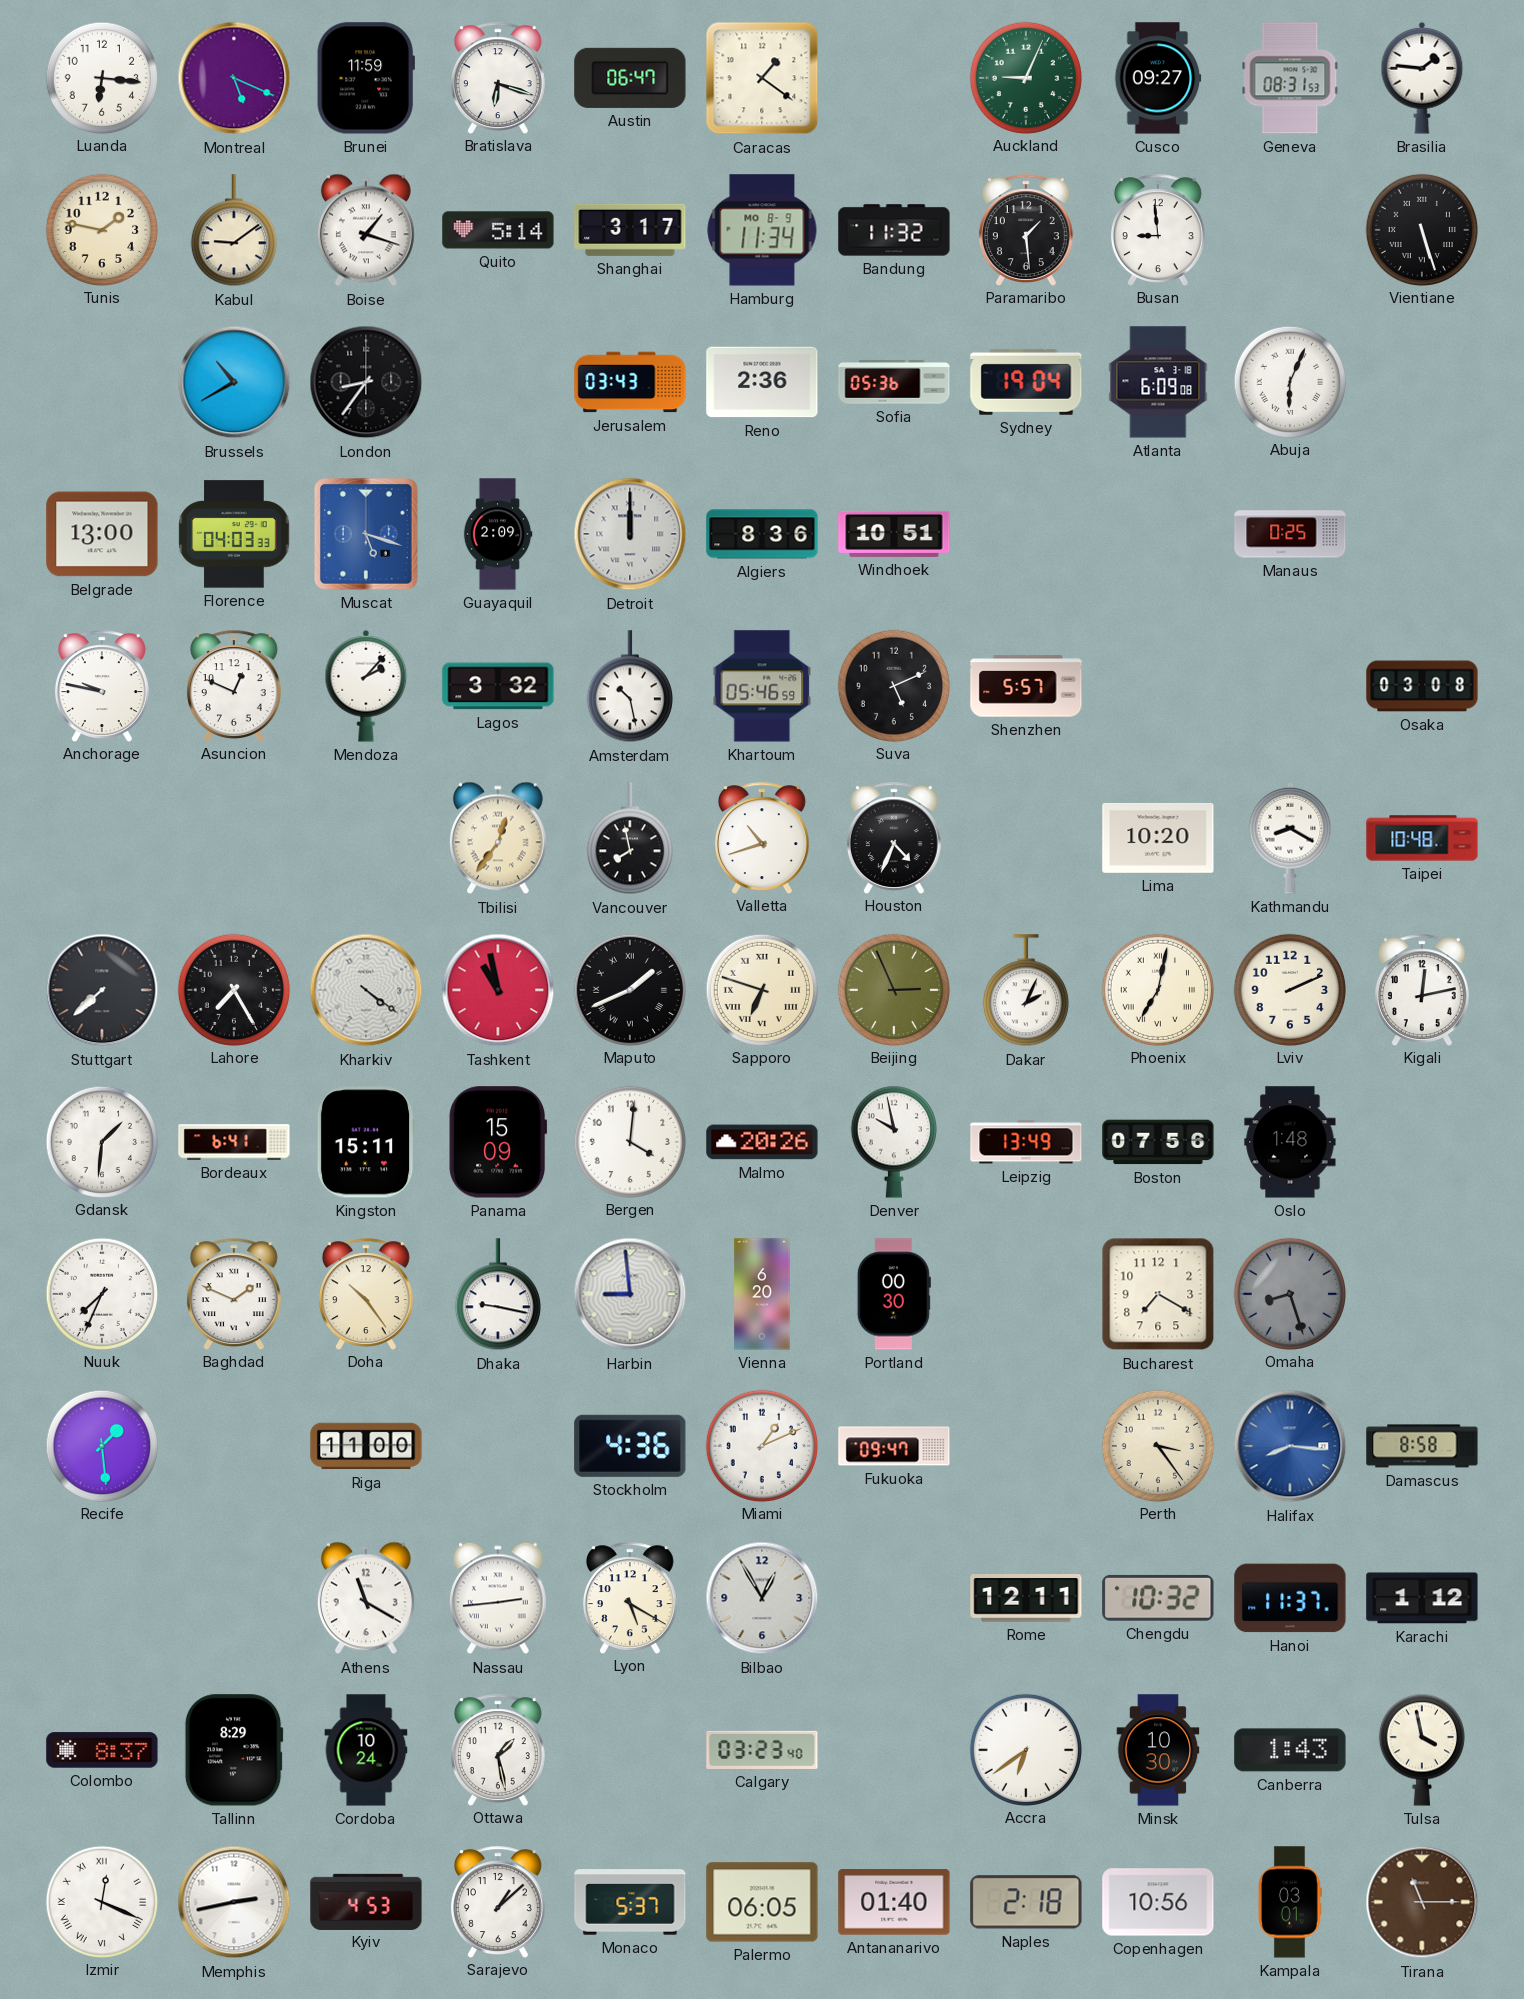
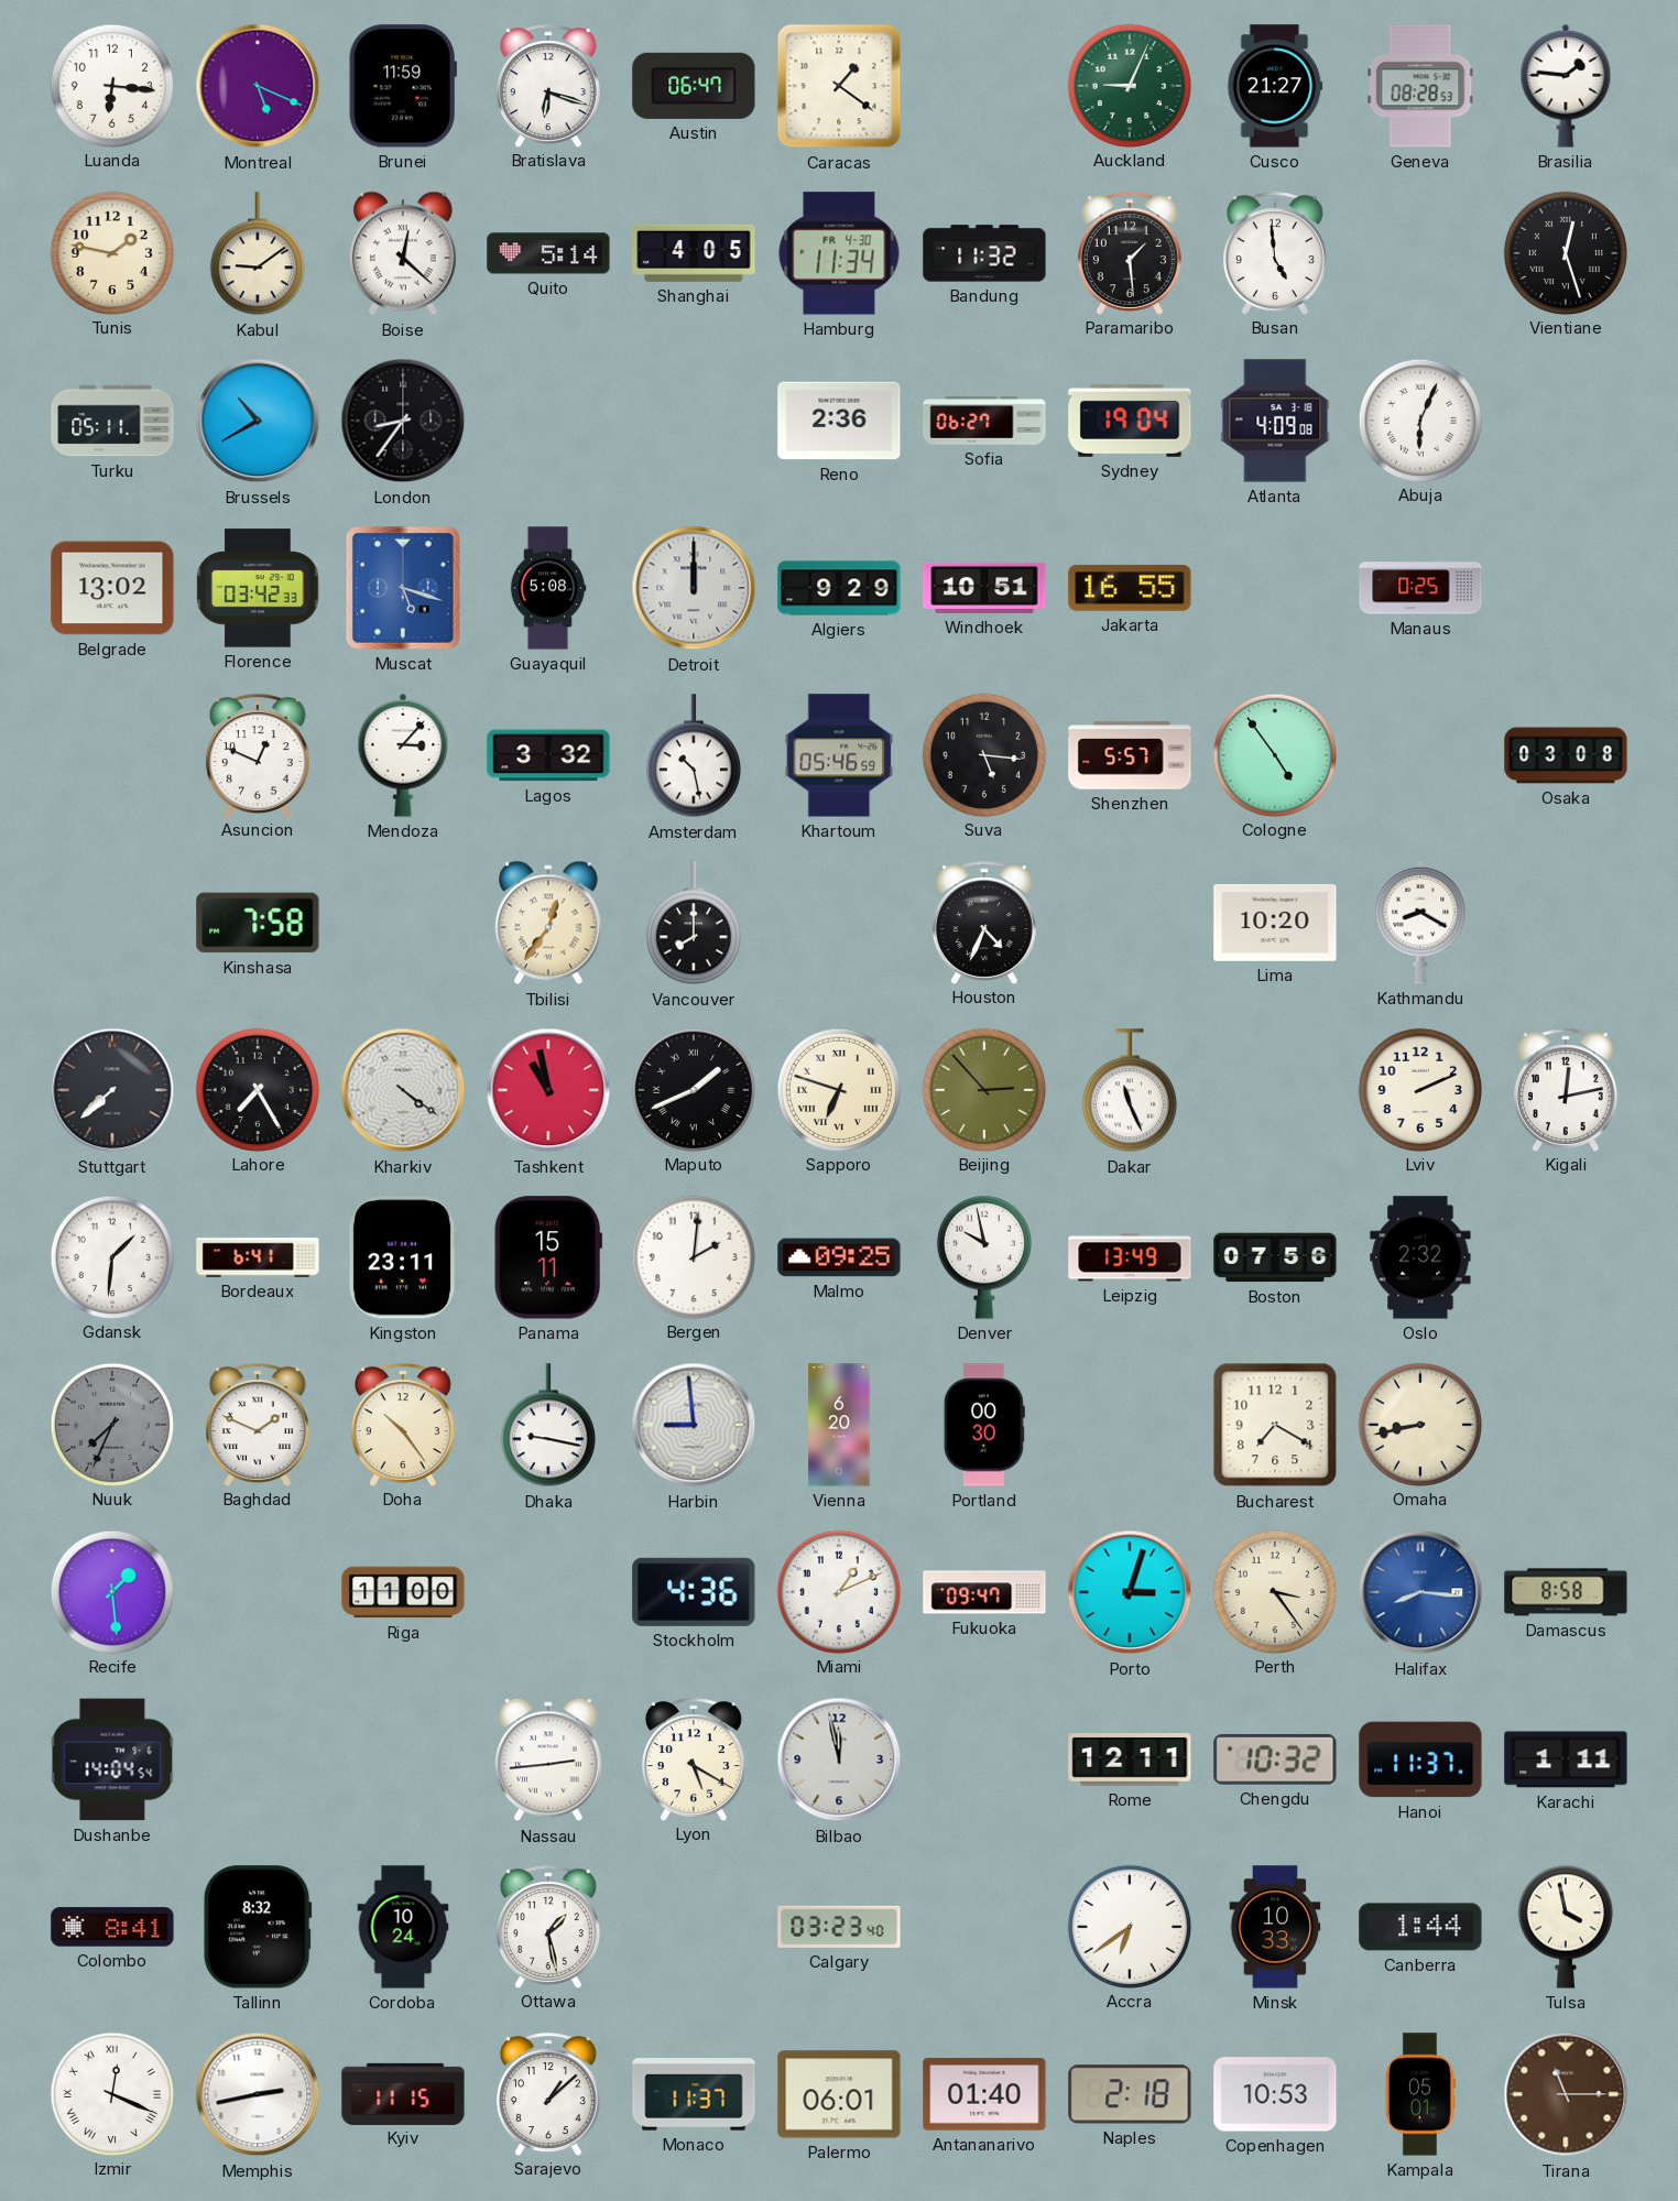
Cusco: 09:27 -> 21:27
Geneva: 08:31 -> 08:28
Boise: 1:18 -> 12:22
Shanghai: 3:17 -> 4:05
Hamburg date: MO 8-9 -> FR 4-30
Busan: 8:59 -> 4:59
Vientiane: 5:27 -> 12:27
Turku: none -> 05:11
Jerusalem: 03:43 -> none
Sofia: 05:36 -> 06:27
Atlanta: 6:09 -> 4:09
Belgrade: 13:00 -> 13:02
Florence: 04:03 -> 03:42
Guayaquil: 2:09 -> 5:08
Algiers: 8:36 -> 9:29
Jakarta: none -> 16:55
Anchorage: 9:47 -> none
Mendoza: 2:07 -> 3:07
Suva: 5:11 -> 5:16
Cologne: none -> 4:54
Kinshasa: none -> 7:58
Vancouver: 7:58 -> 8:00
Valletta: 10:42 -> none
Taipei: 10:48 -> none
Beijing: 2:56 -> 2:53
Dakar: 2:04 -> 11:26
Phoenix: 7:02 -> none
Kingston: 15:11 -> 23:11
Panama: 15:09 -> 15:11
Bergen: 4:01 -> 2:01
Malmo: 20:26 -> 09:25
Oslo: 1:48 -> 2:32
Nuuk dial: white -> grey
Omaha: 8:27 -> 8:43
Omaha dial: grey -> cream
Porto: none -> 3:03
Dushanbe: none -> 14:04
Athens: 11:20 -> none
Bilbao: 12:55 -> 11:58
Karachi: 1:12 -> 1:11
Colombo: 8:37 -> 8:41
Tallinn: 8:29 -> 8:32
Minsk: 10:30 -> 10:33
Canberra: 1:43 -> 1:44
Kyiv: 4:53 -> 11:15
Monaco: 5:37 -> 11:37
Palermo: 06:05 -> 06:01
Copenhagen: 10:56 -> 10:53
Kampala: 03:01 -> 05:01
